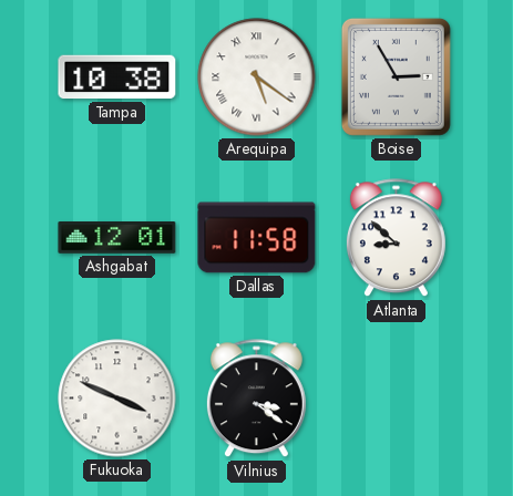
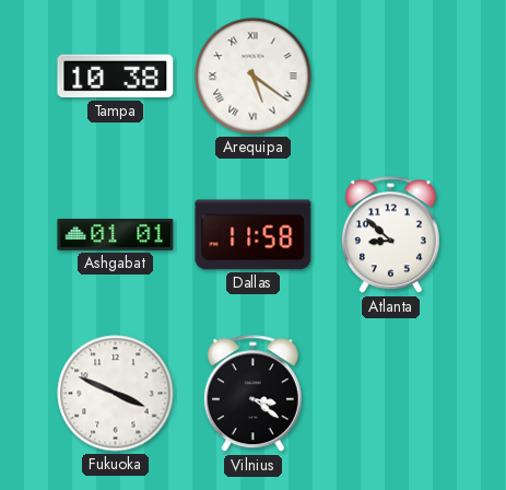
Boise: 2:55 -> none
Ashgabat: 12:01 -> 01:01
